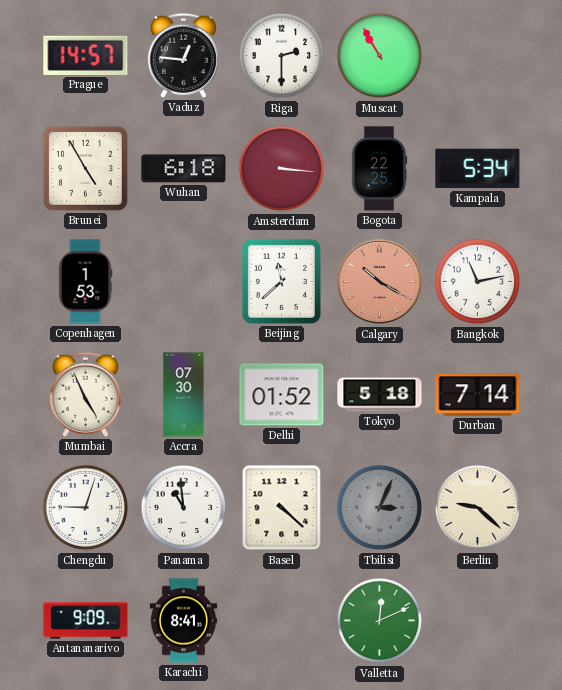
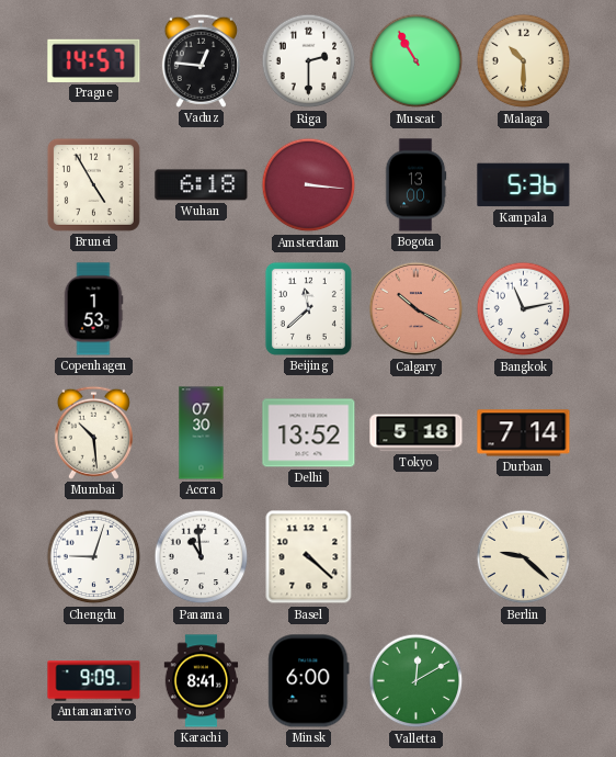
Malaga: none -> 10:30
Bogota: 22:25 -> 13:00
Kampala: 5:34 -> 5:36
Mumbai: 4:56 -> 10:29
Delhi: 01:52 -> 13:52
Tbilisi: 3:04 -> none
Minsk: none -> 6:00
Valletta: 12:11 -> 12:10
